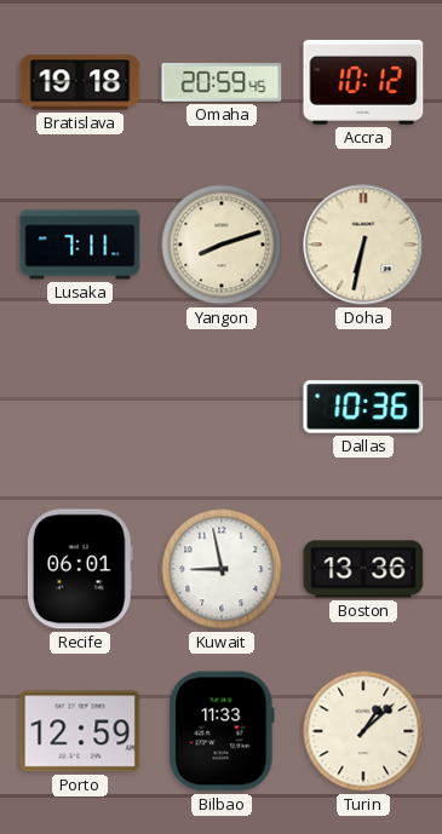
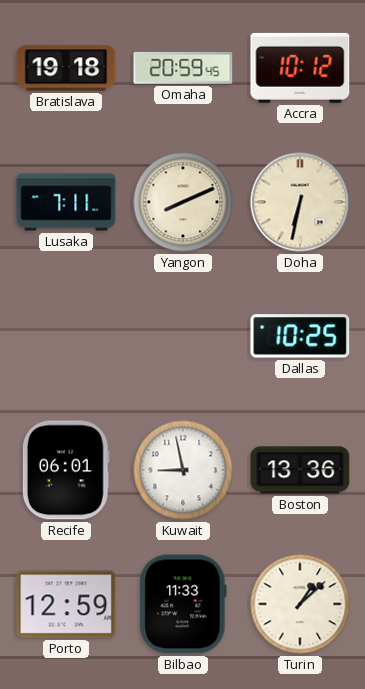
Yangon: 8:12 -> 8:11
Dallas: 10:36 -> 10:25
